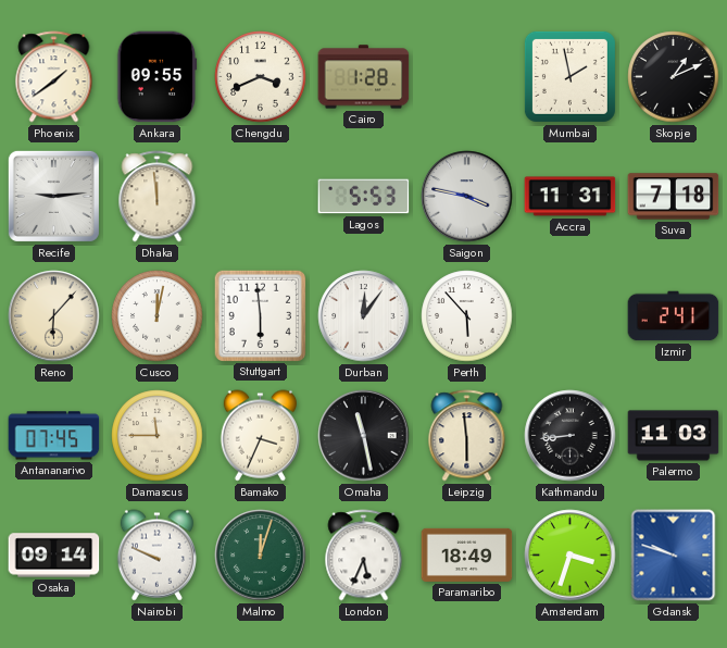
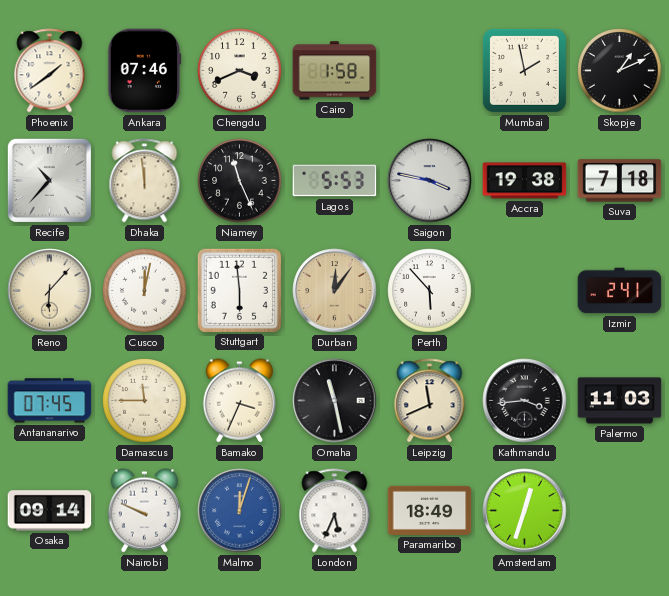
Ankara: 09:55 -> 07:46
Cairo: 1:28 -> 1:58
Recife: 9:14 -> 10:37
Niamey: none -> 11:26
Accra: 11:31 -> 19:38
Durban dial: white -> champagne
Leipzig: 5:59 -> 11:41
Kathmandu: 8:44 -> 3:44
Malmo dial: green -> blue
Amsterdam: 3:33 -> 12:33
Gdansk: 9:48 -> none
